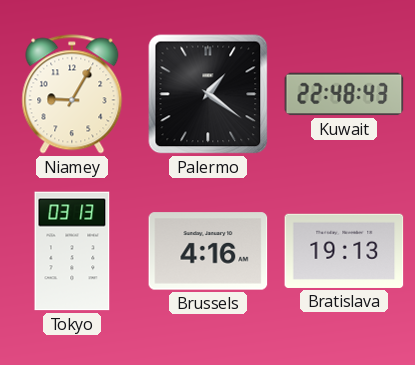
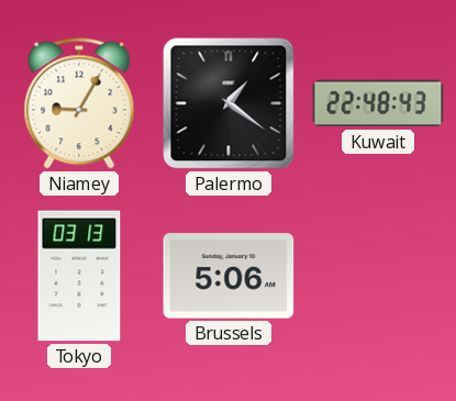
Brussels: 4:16 -> 5:06
Bratislava: 19:13 -> none
